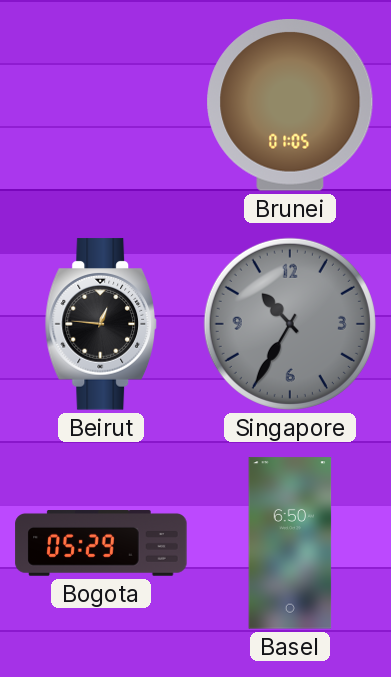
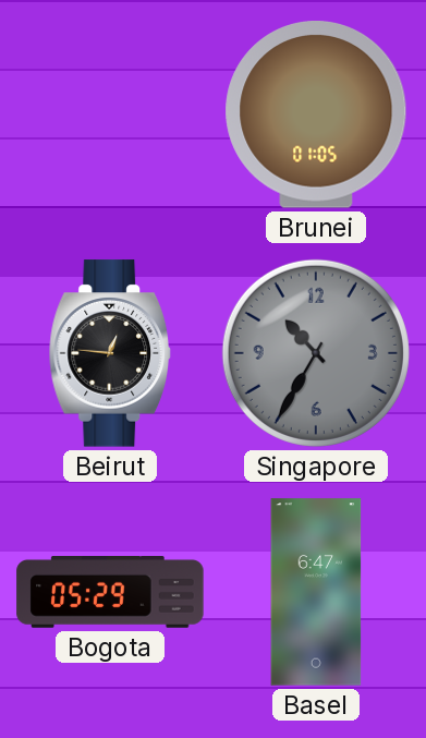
Basel: 6:50 -> 6:47
